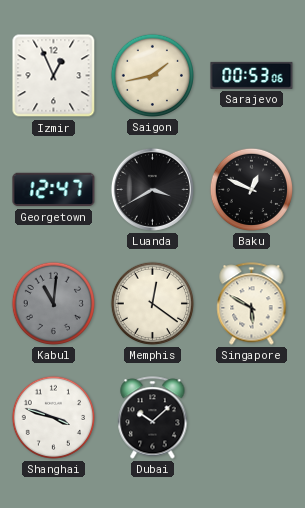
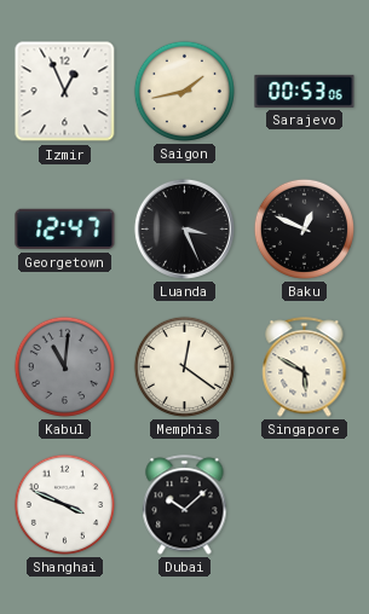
Luanda: 3:40 -> 3:26
Shanghai: 3:48 -> 3:49
